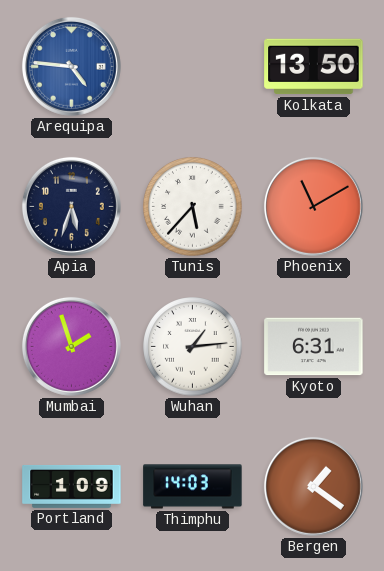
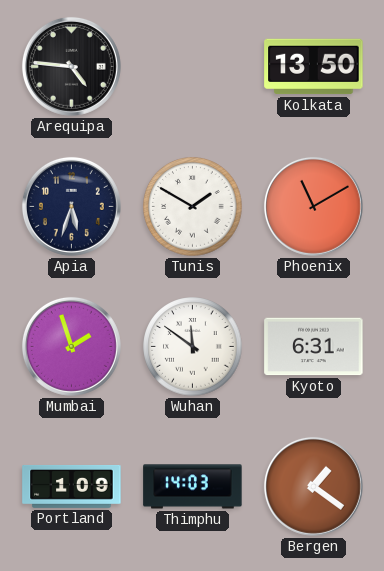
Arequipa dial: blue -> black
Tunis: 5:37 -> 1:50
Wuhan: 1:14 -> 11:51
